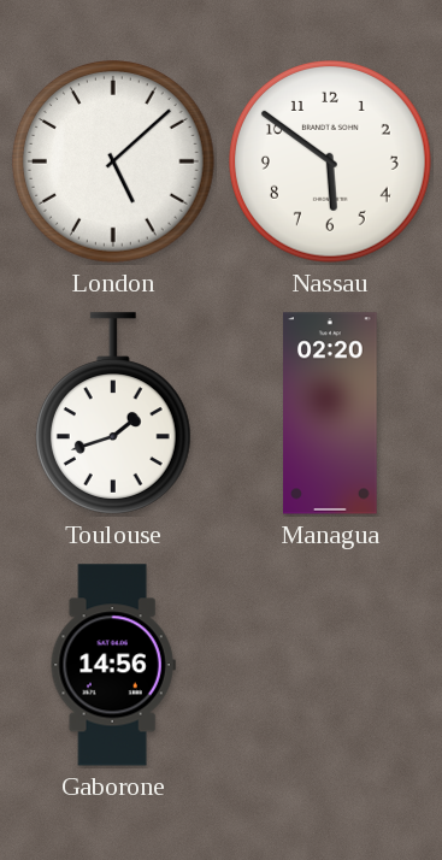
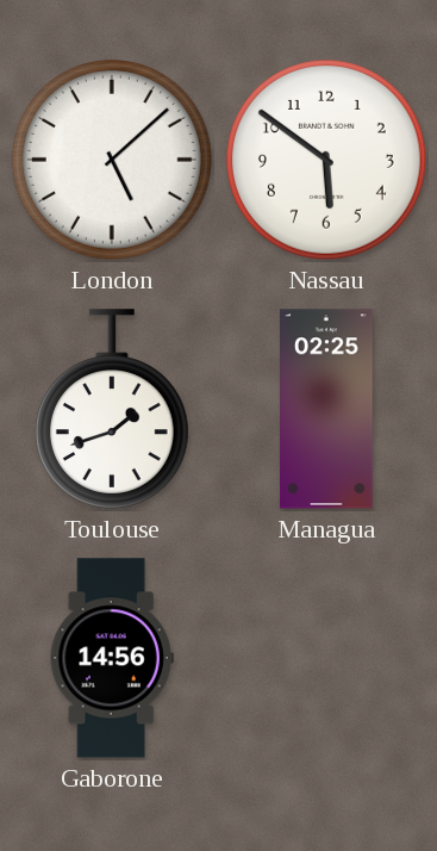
Managua: 02:20 -> 02:25
